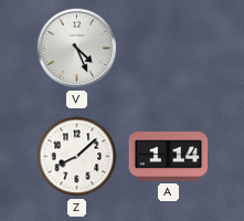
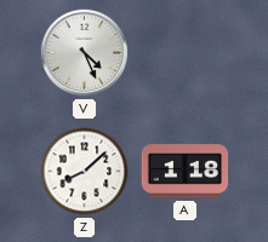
A: 1:14 -> 1:18
